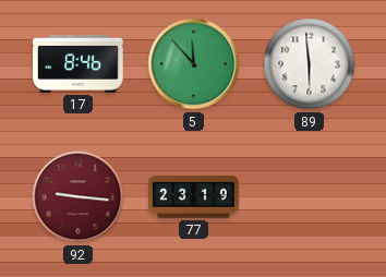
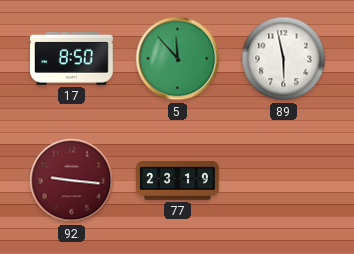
17: 8:46 -> 8:50
89: 5:59 -> 5:58
